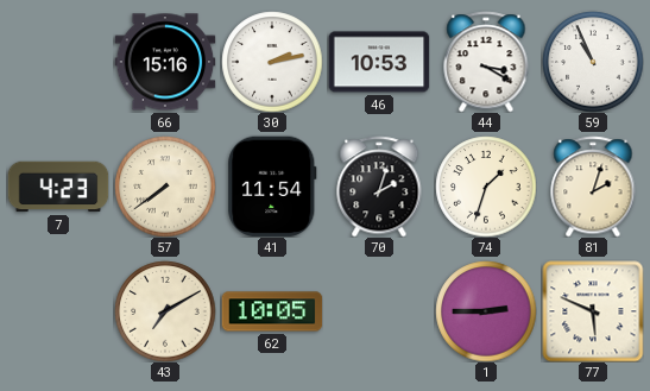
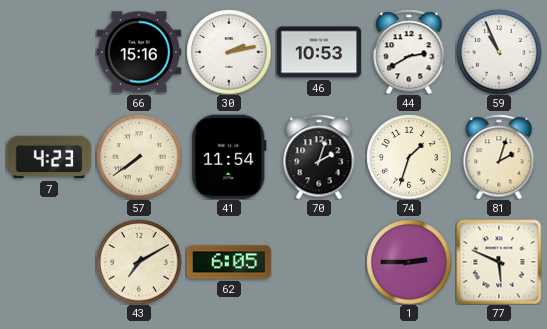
44: 3:20 -> 2:40
62: 10:05 -> 6:05
